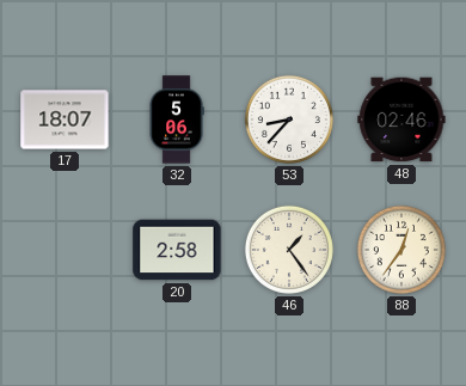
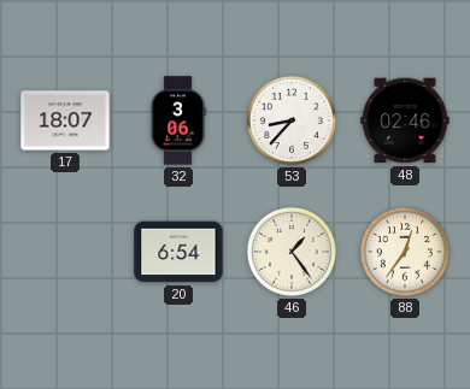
32: 5:06 -> 3:06
20: 2:58 -> 6:54
